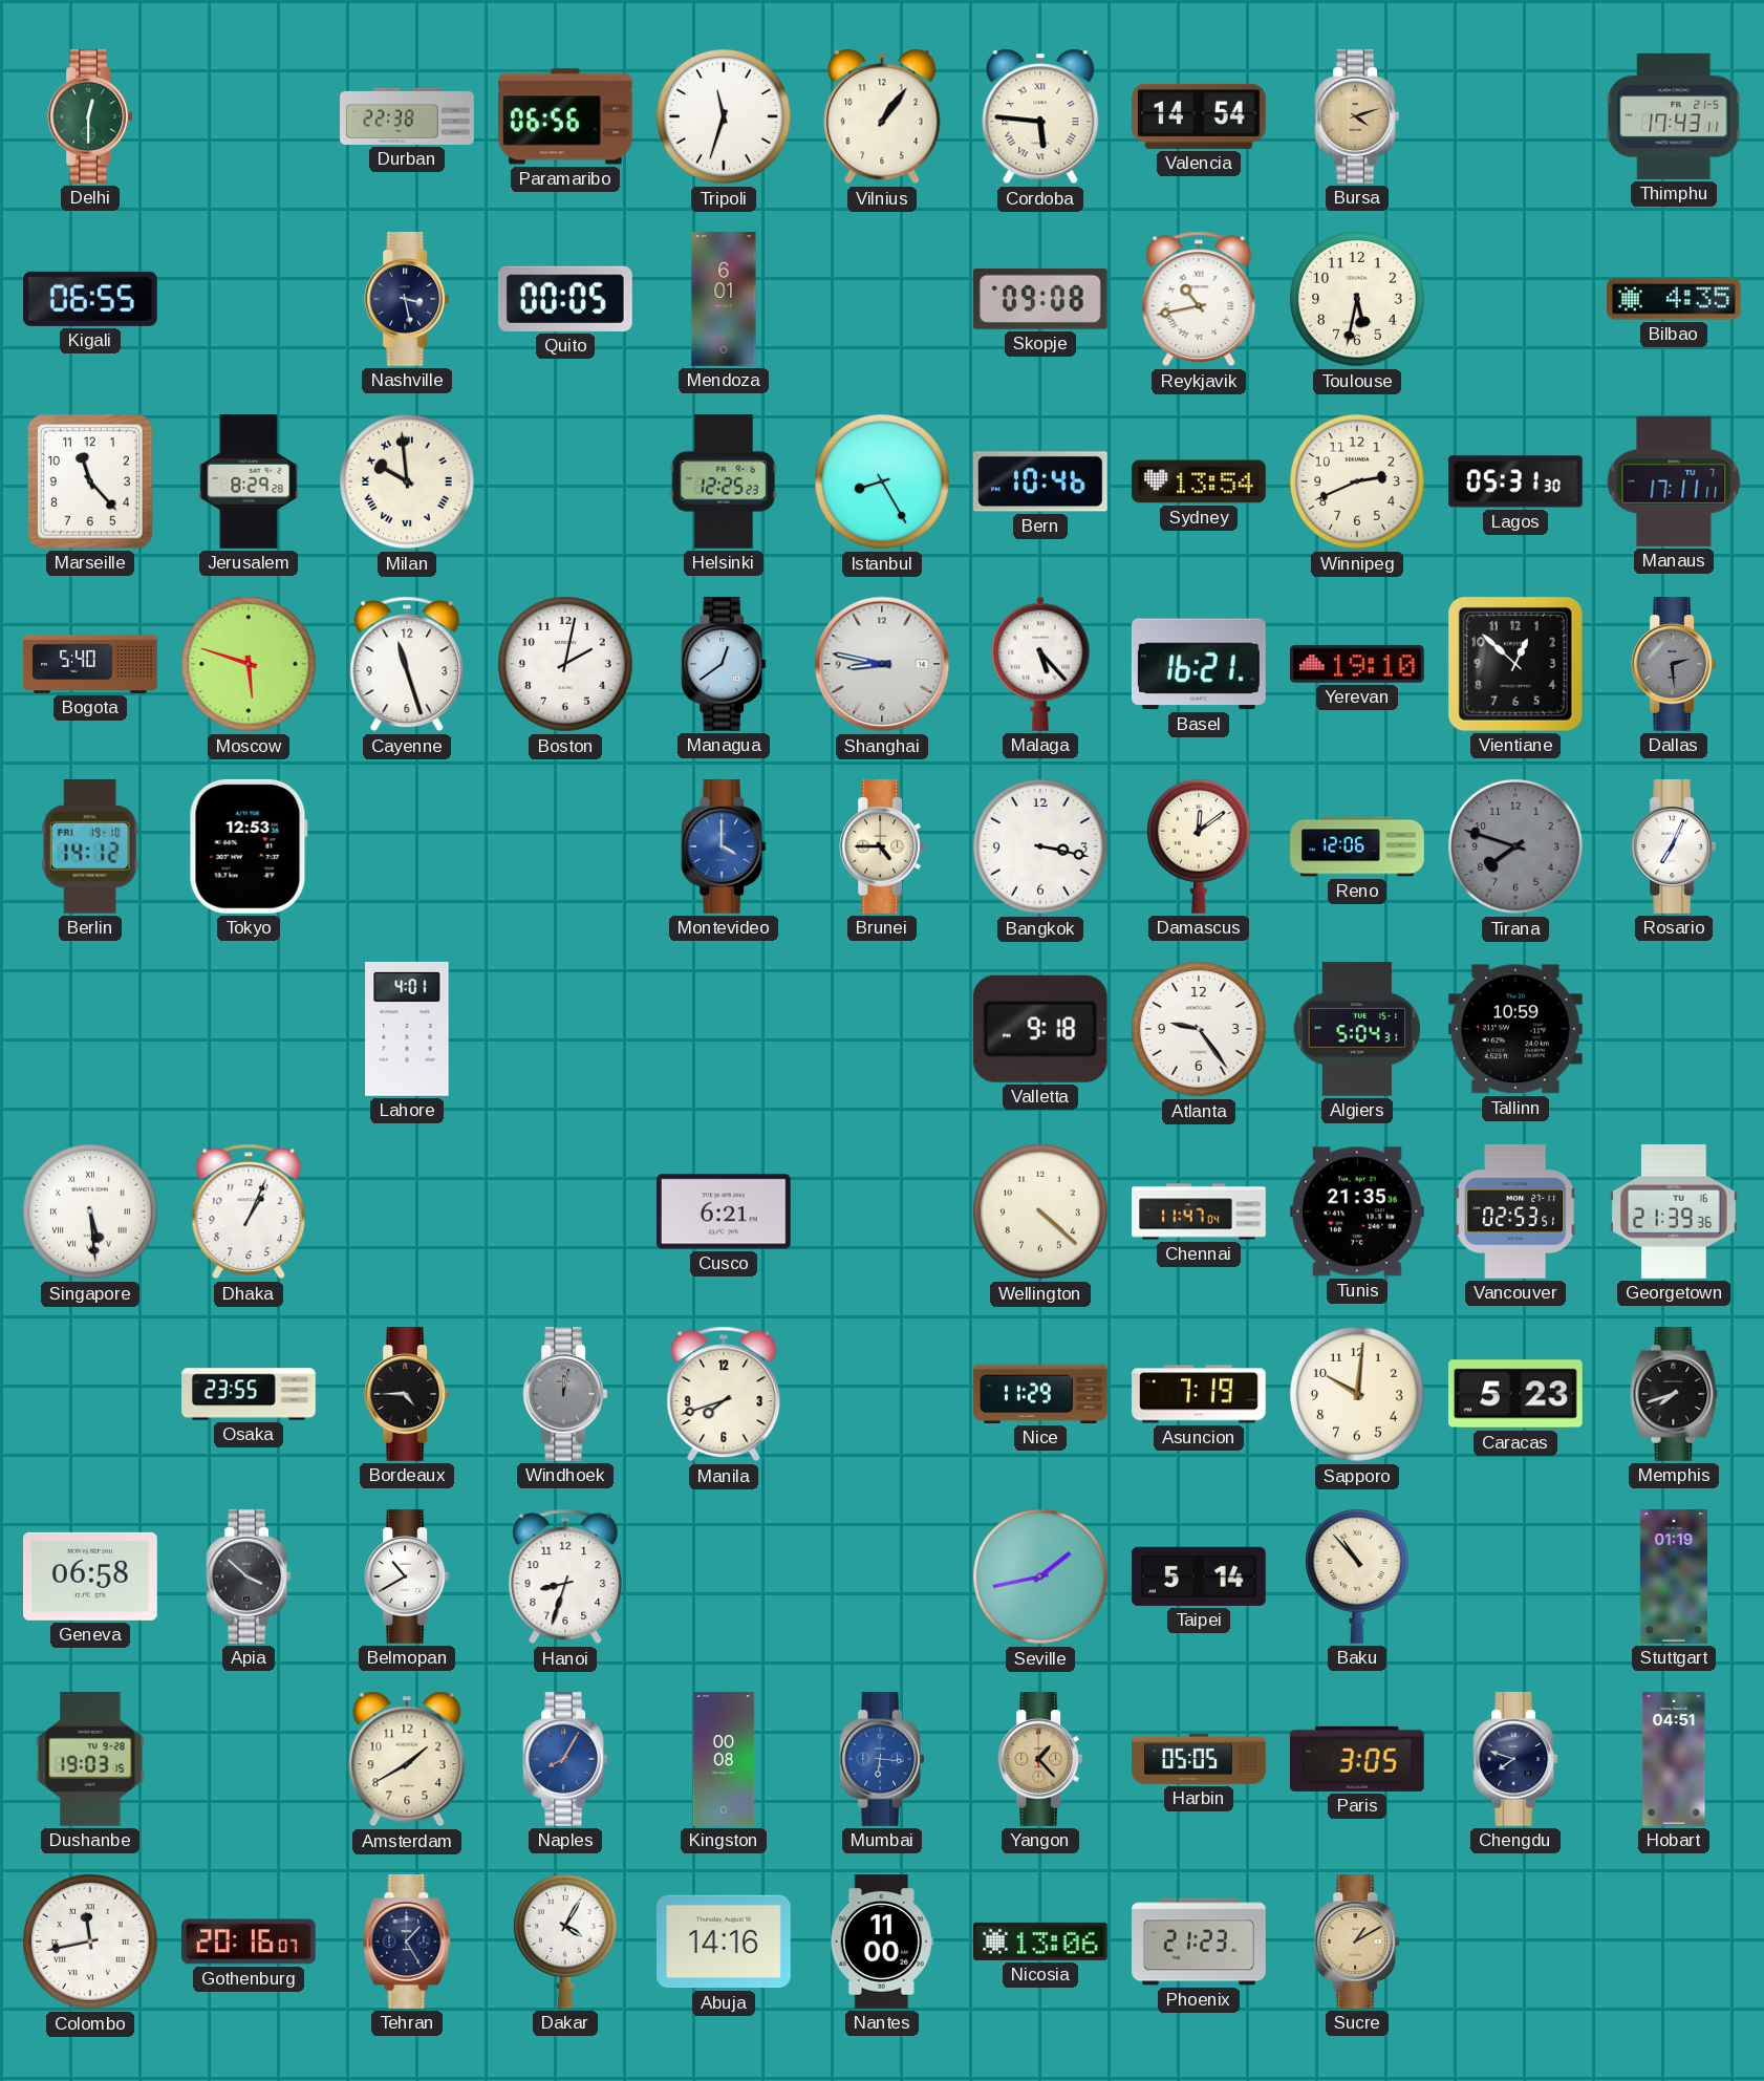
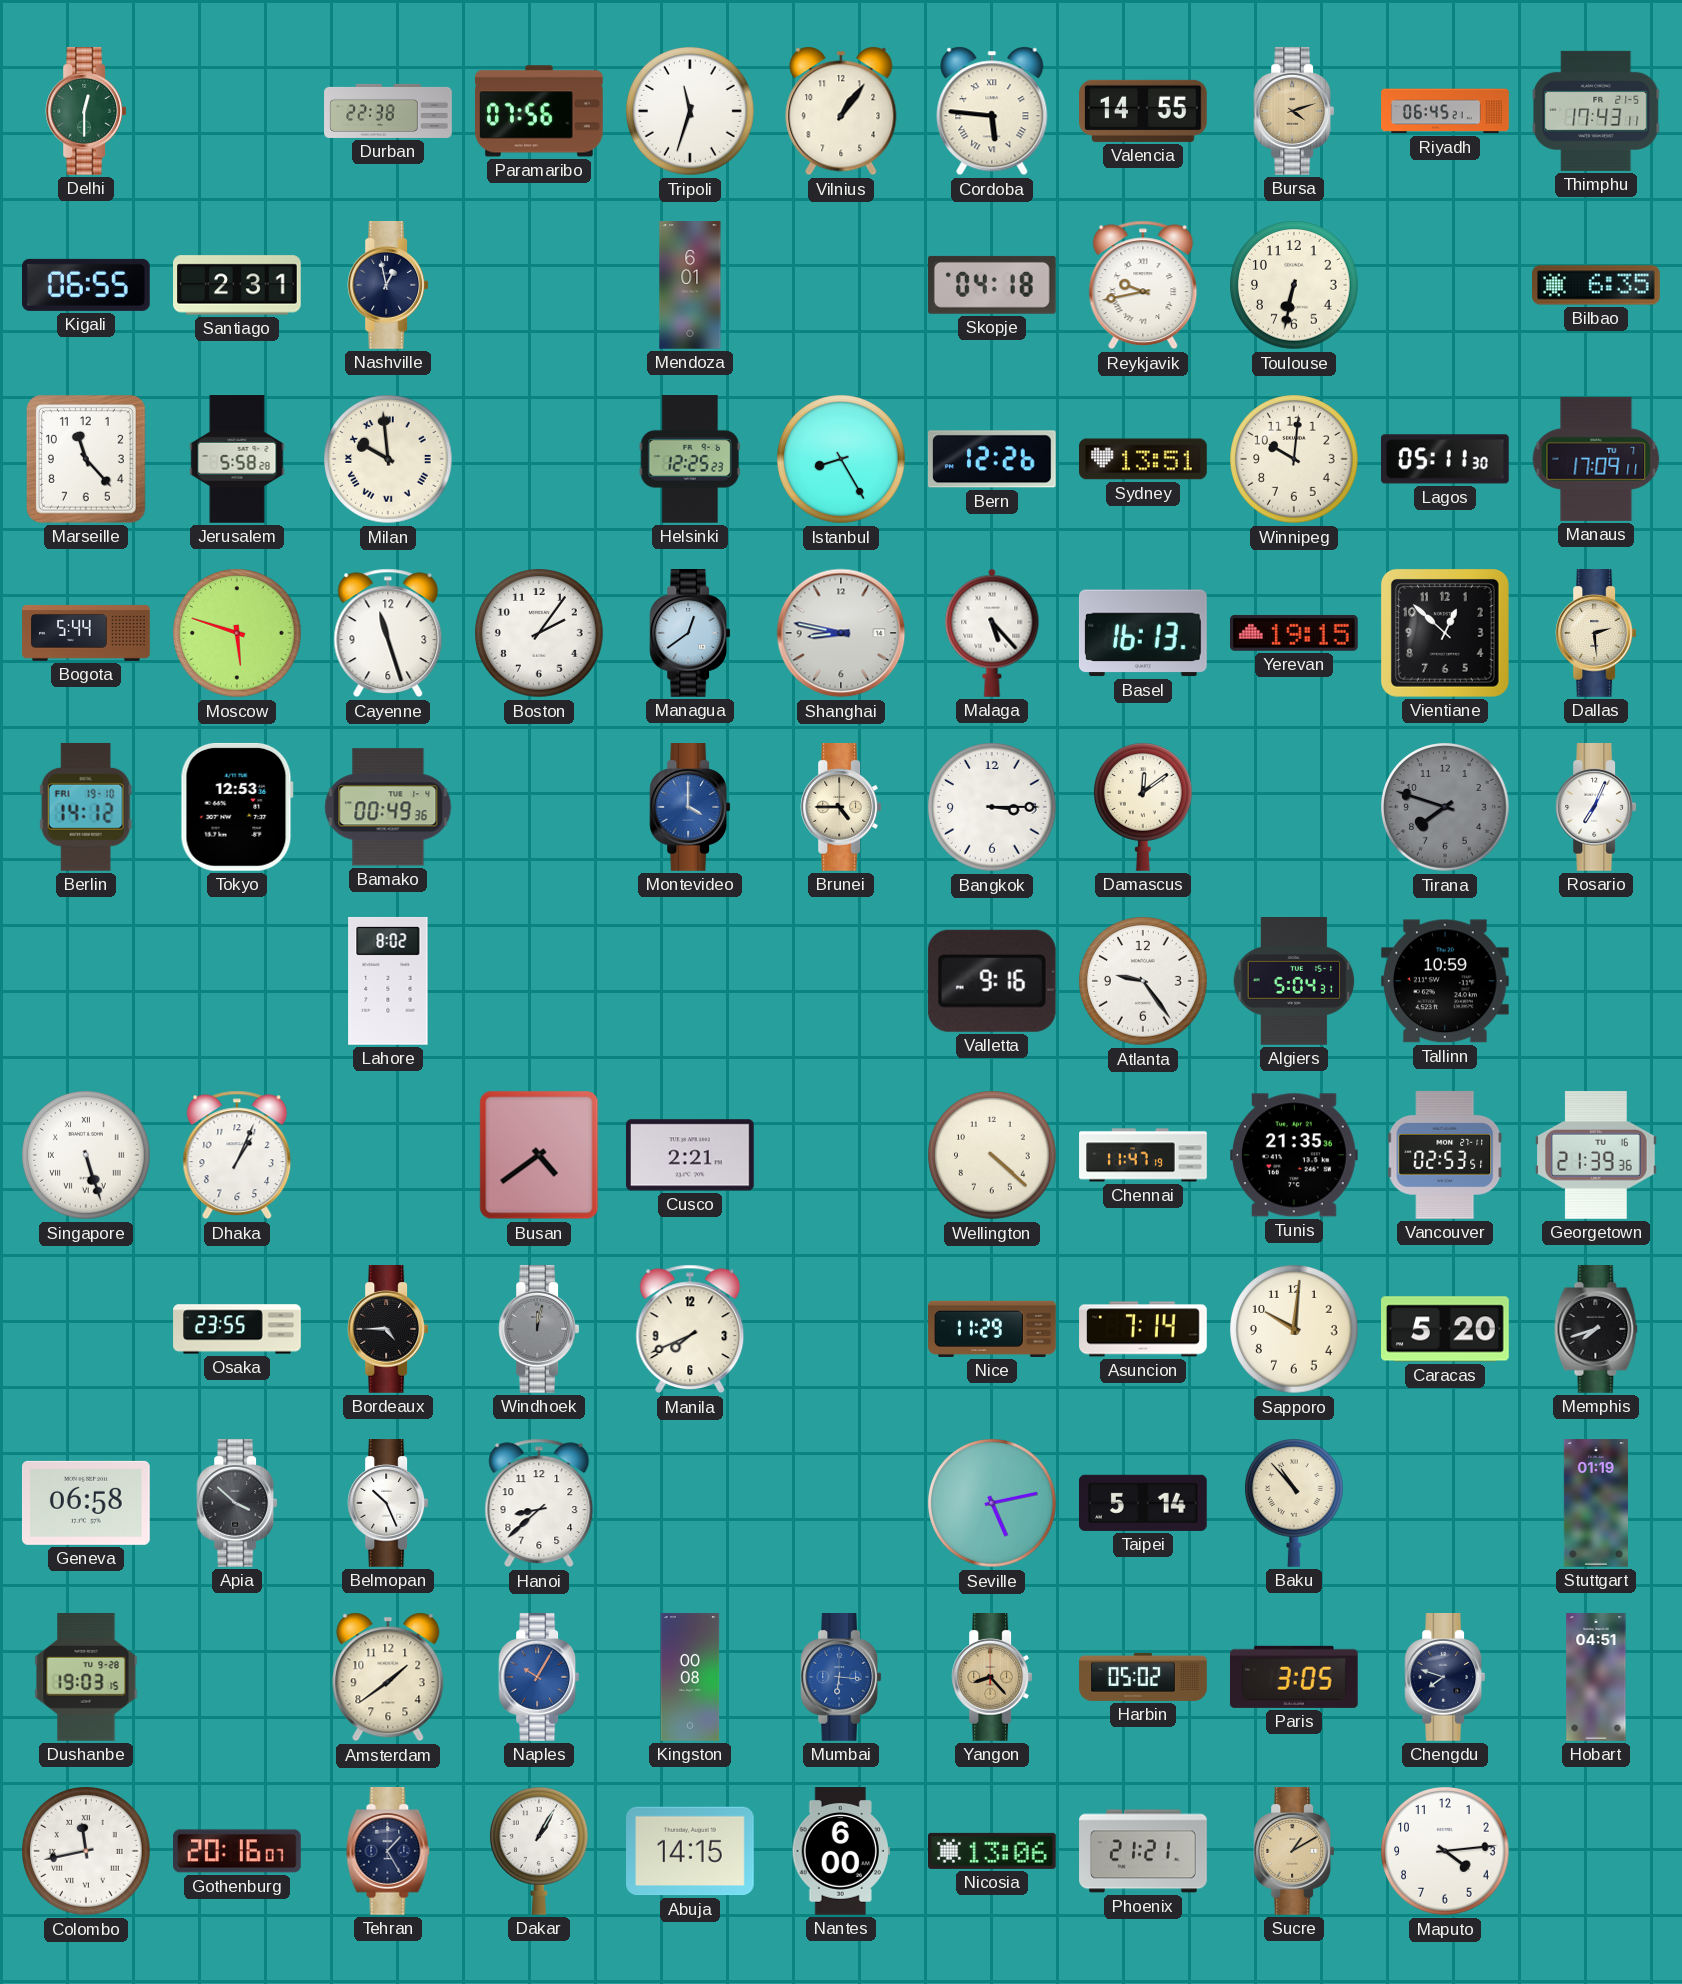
Paramaribo: 06:56 -> 07:56
Valencia: 14:54 -> 14:55
Riyadh: none -> 06:45
Santiago: none -> 2:31
Nashville: 3:28 -> 12:58
Quito: 00:05 -> none
Skopje: 09:08 -> 04:18
Reykjavik: 10:43 -> 9:43
Toulouse: 5:32 -> 6:32
Bilbao: 4:35 -> 6:35
Jerusalem: 8:29 -> 5:58
Bern: 10:46 -> 12:26
Sydney: 13:54 -> 13:51
Winnipeg: 2:41 -> 10:01
Lagos: 05:31 -> 05:11
Manaus: 17:11 -> 17:09
Bogota: 5:40 -> 5:44
Boston: 2:02 -> 2:06
Basel: 16:21 -> 16:13
Yerevan: 19:10 -> 19:15
Dallas dial: grey -> cream
Bamako: none -> 00:49
Bangkok: 3:17 -> 3:15
Reno: 12:06 -> none
Lahore: 4:01 -> 8:02
Valletta: 9:18 -> 9:16
Singapore: 5:29 -> 5:27
Busan: none -> 4:39
Cusco: 6:21 -> 2:21
Chennai: 11:47:04 -> 11:47:19
Manila: 7:42 -> 7:41
Asuncion: 7:19 -> 7:14
Caracas: 5:23 -> 5:20
Belmopan: 10:40 -> 10:26
Hanoi: 8:33 -> 8:38
Seville: 1:43 -> 5:13
Amsterdam: 1:40 -> 1:39
Naples: 8:05 -> 10:05
Yangon: 1:23 -> 8:23
Harbin: 05:05 -> 05:02
Dakar: 4:05 -> 1:05
Abuja: 14:16 -> 14:15
Nantes: 11:00 -> 6:00
Phoenix: 21:23 -> 21:21
Maputo: none -> 4:14
